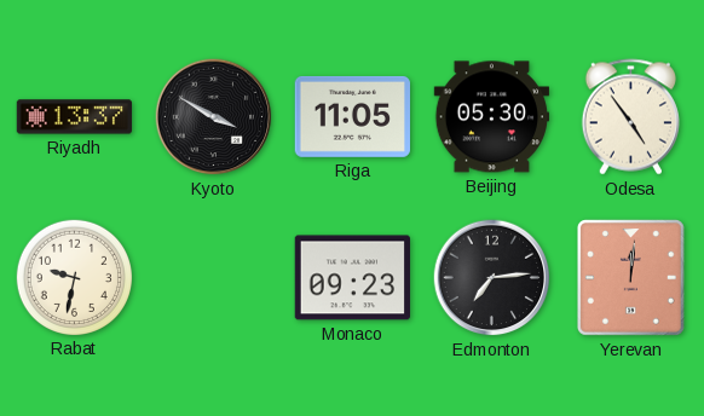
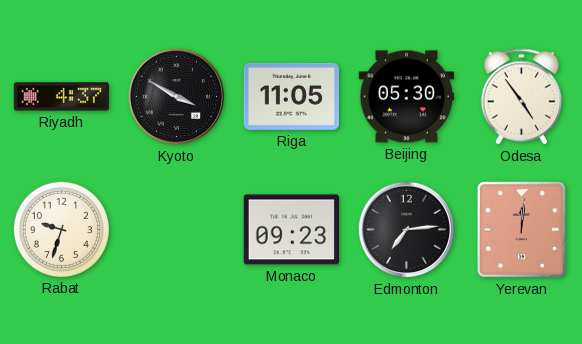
Riyadh: 13:37 -> 4:37
Rabat: 9:32 -> 9:33
